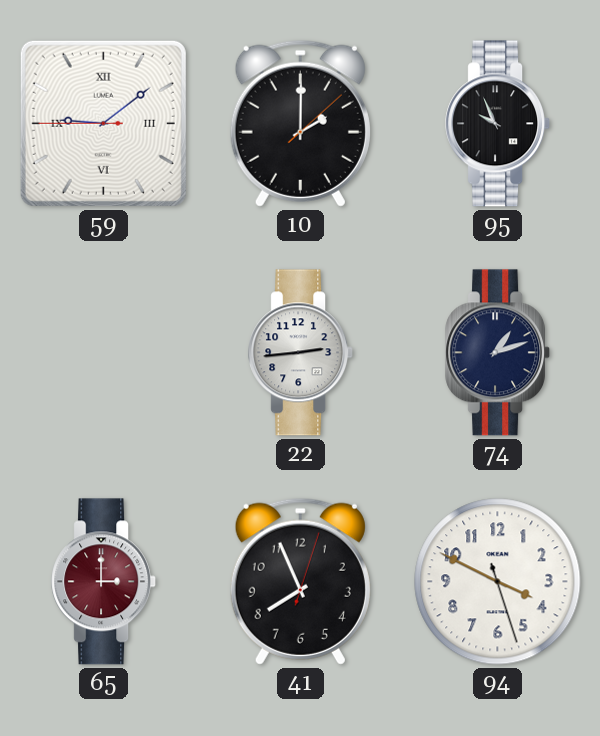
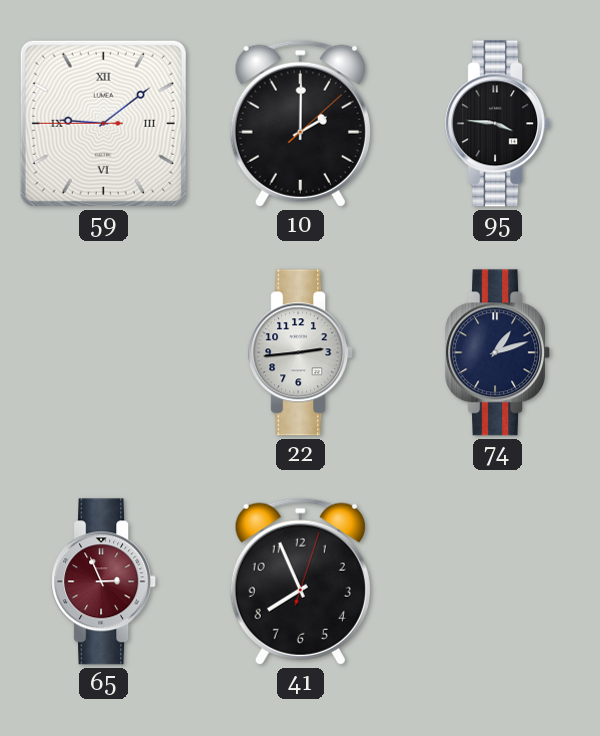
95: 9:56 -> 3:46
65: 3:00 -> 2:56
94: 3:49 -> none
